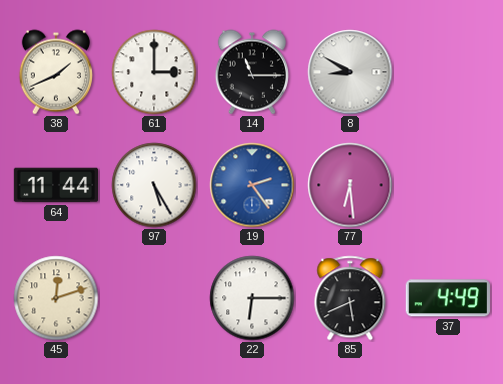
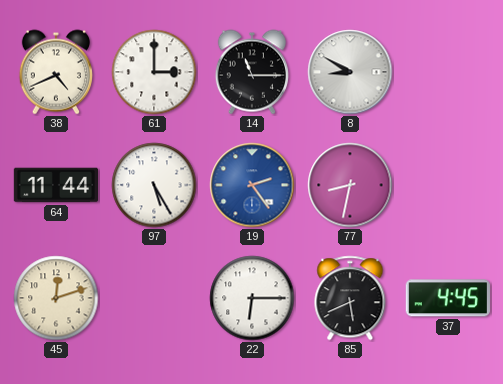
38: 1:41 -> 4:41
77: 6:29 -> 8:32
37: 4:49 -> 4:45
